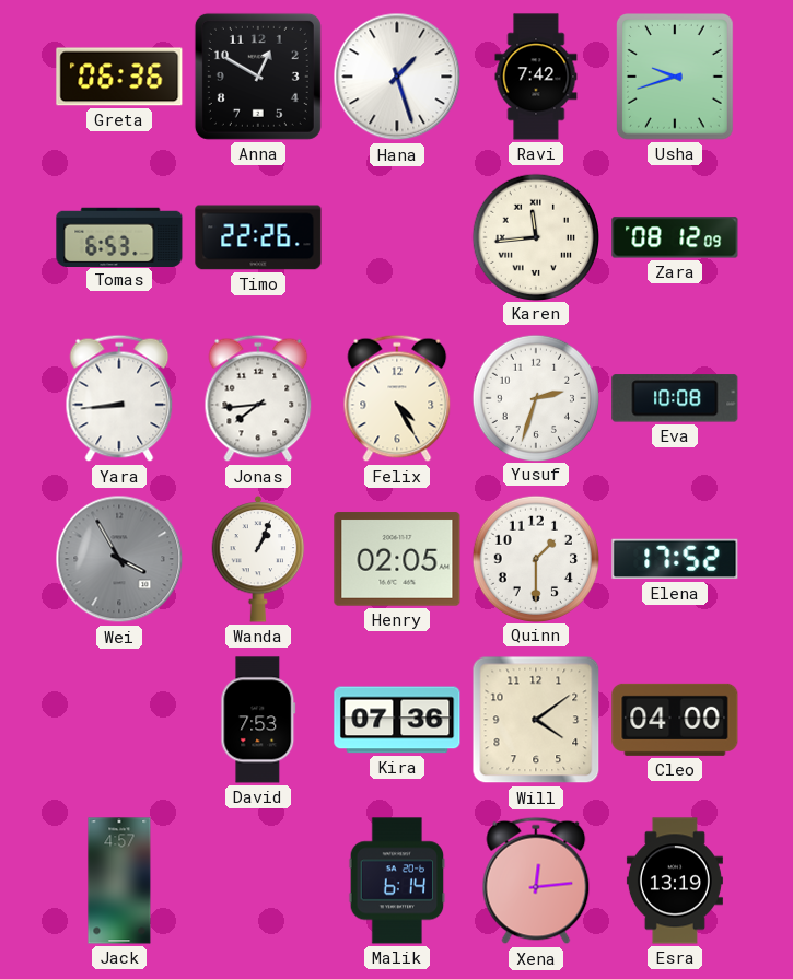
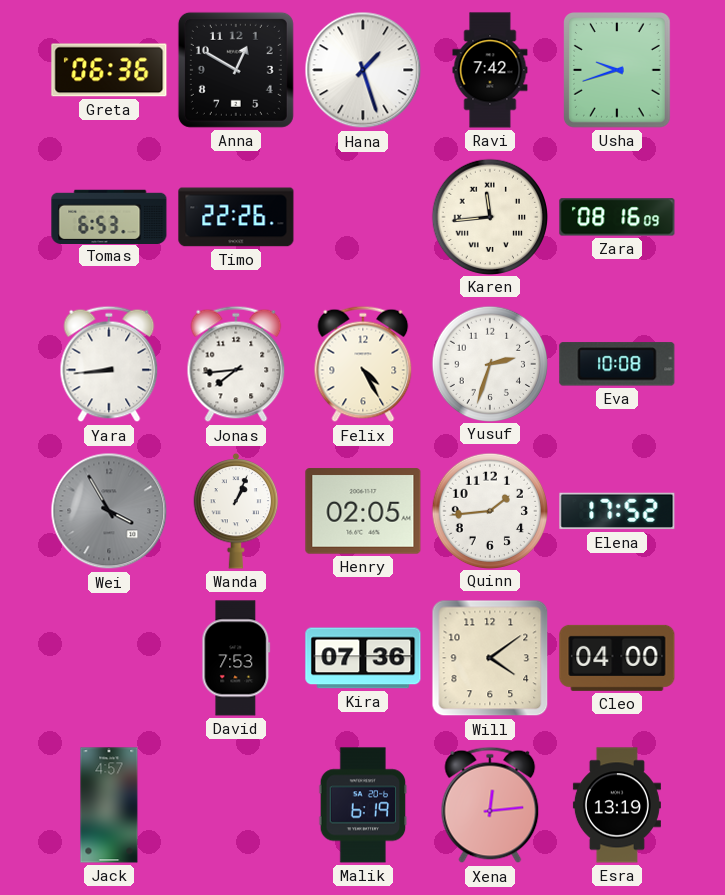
Zara: 08:12 -> 08:16
Quinn: 1:30 -> 1:44
Malik: 6:14 -> 6:19
